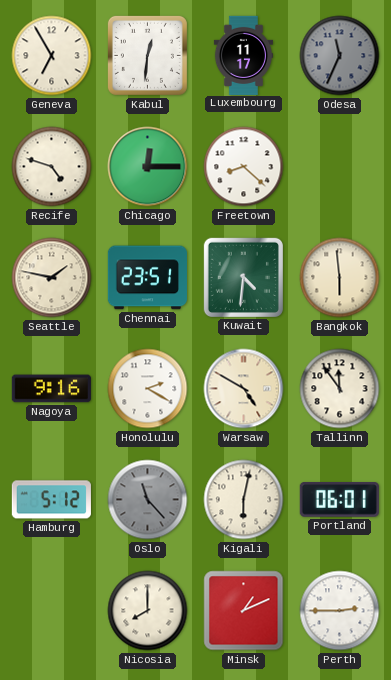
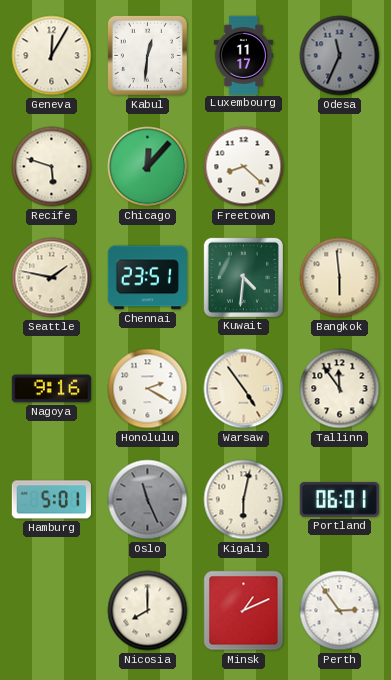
Geneva: 6:55 -> 12:05
Recife: 4:48 -> 5:48
Chicago: 12:15 -> 12:07
Warsaw: 4:50 -> 4:54
Hamburg: 5:12 -> 5:01
Oslo: 11:23 -> 11:26
Perth: 2:45 -> 2:54
